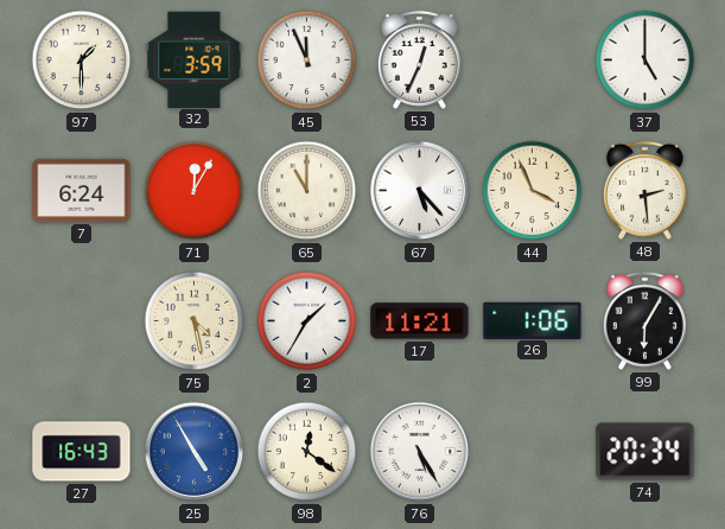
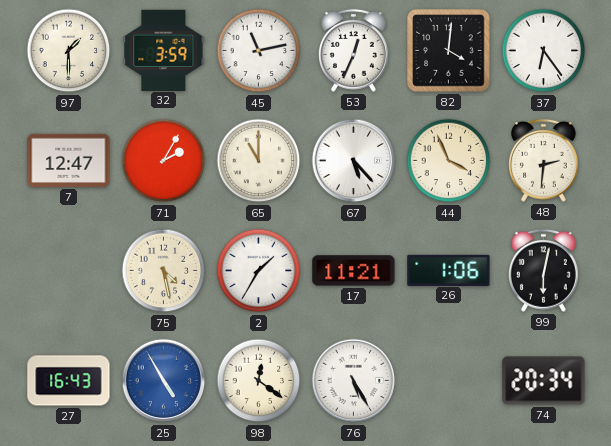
45: 11:56 -> 11:13
82: none -> 4:01
37: 5:00 -> 6:24
7: 6:24 -> 12:47
71: 12:05 -> 2:05
48: 2:29 -> 2:31
99: 6:05 -> 6:02
